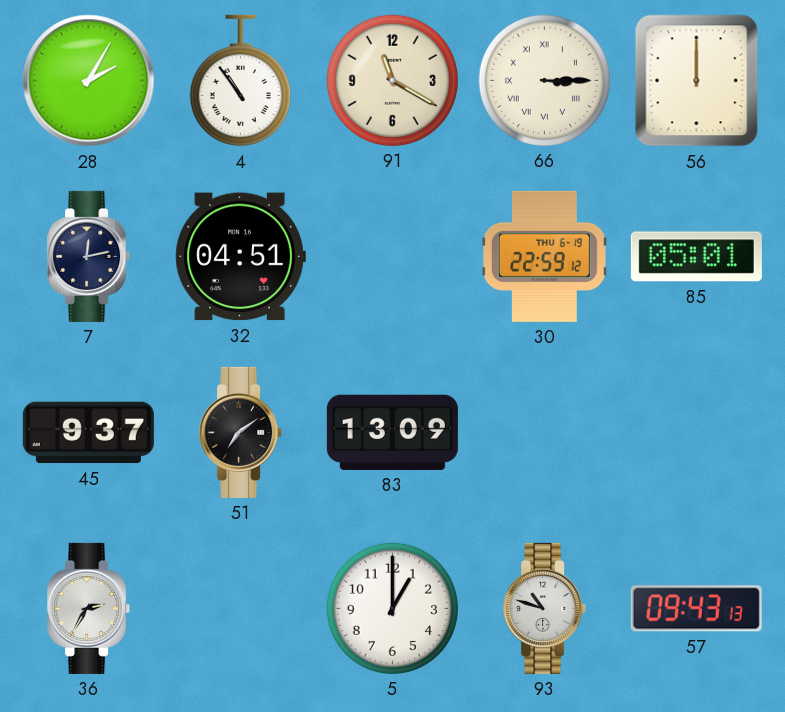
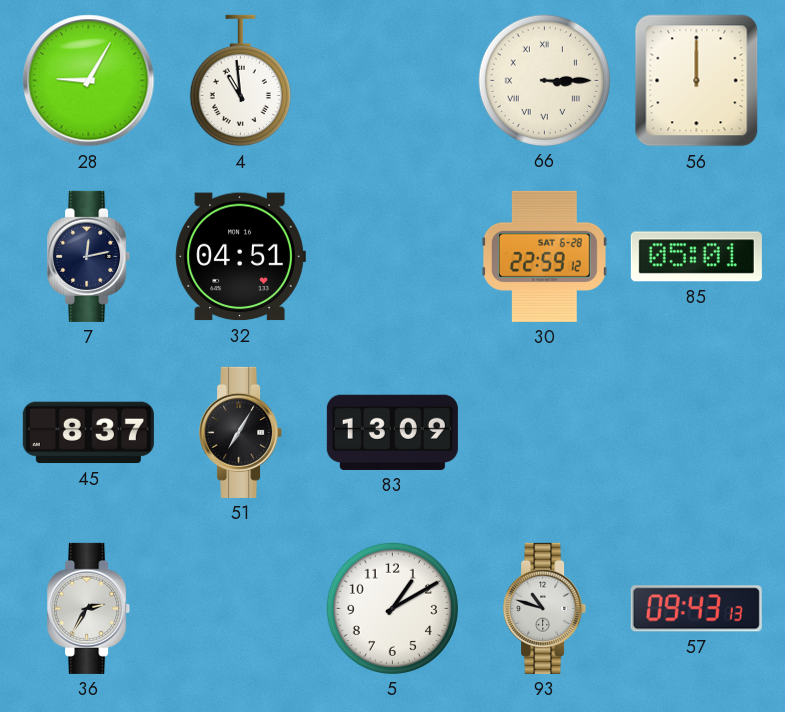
28: 2:05 -> 9:05
4: 10:54 -> 10:59
91: 11:20 -> none
30 date: THU 6-19 -> SAT 6-28
45: 9:37 -> 8:37
51: 7:09 -> 7:05
5: 1:00 -> 1:10
